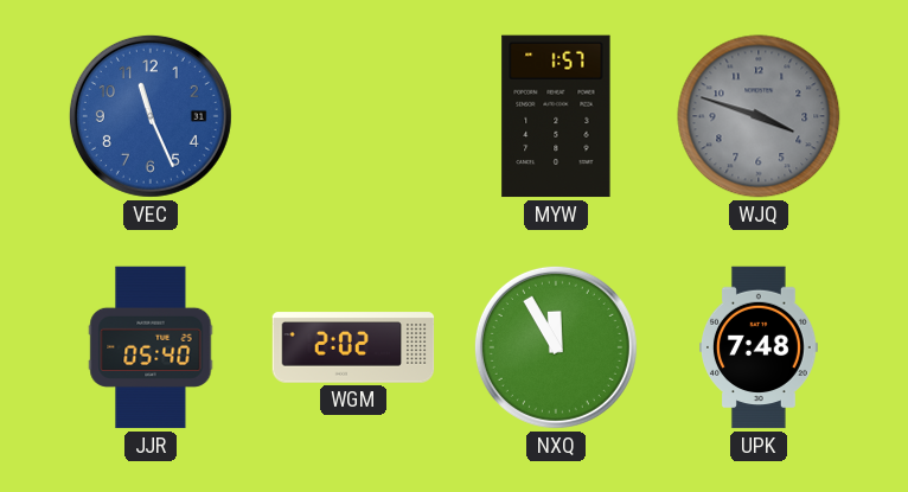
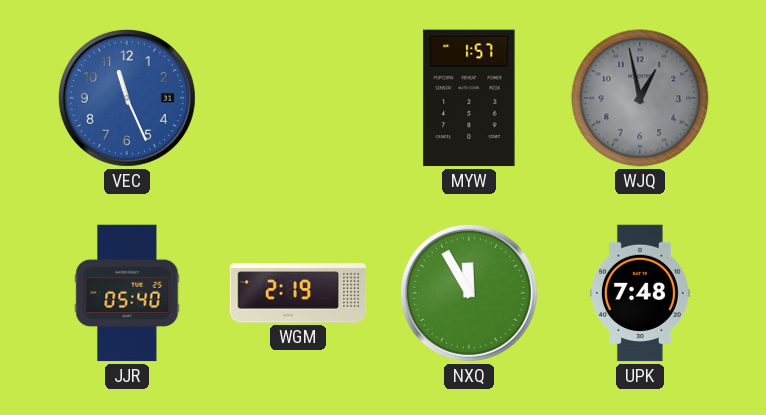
WJQ: 3:48 -> 12:58
WGM: 2:02 -> 2:19
